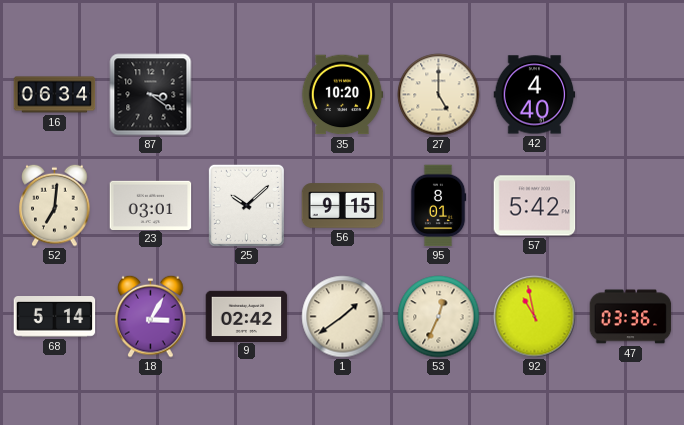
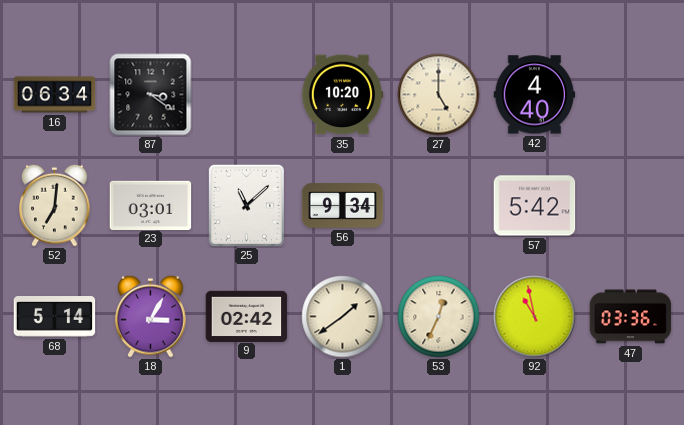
25: 10:08 -> 11:08
56: 9:15 -> 9:34
95: 8:01 -> none
